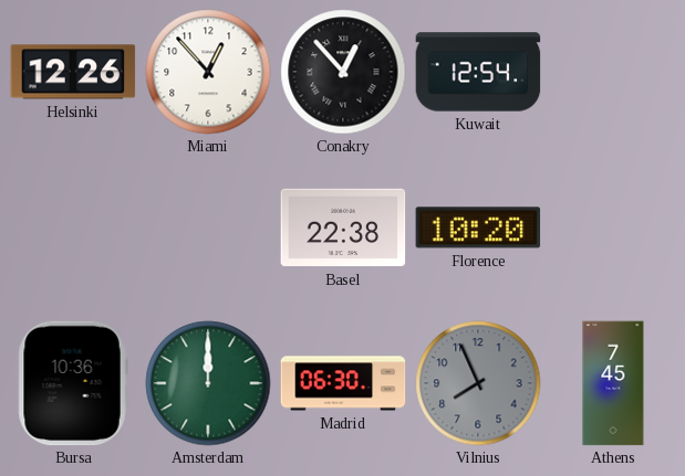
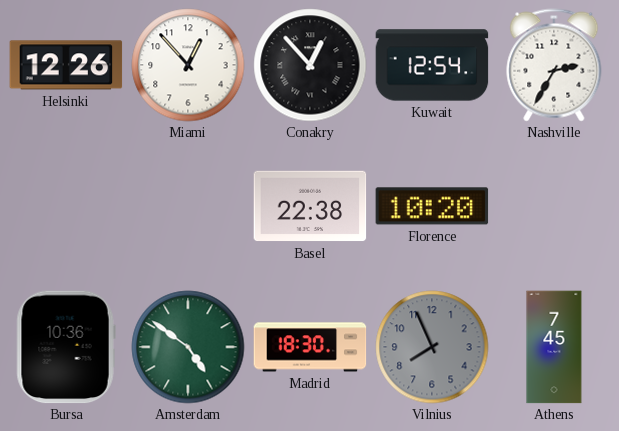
Nashville: none -> 2:35
Amsterdam: 12:00 -> 4:51
Madrid: 06:30 -> 18:30
